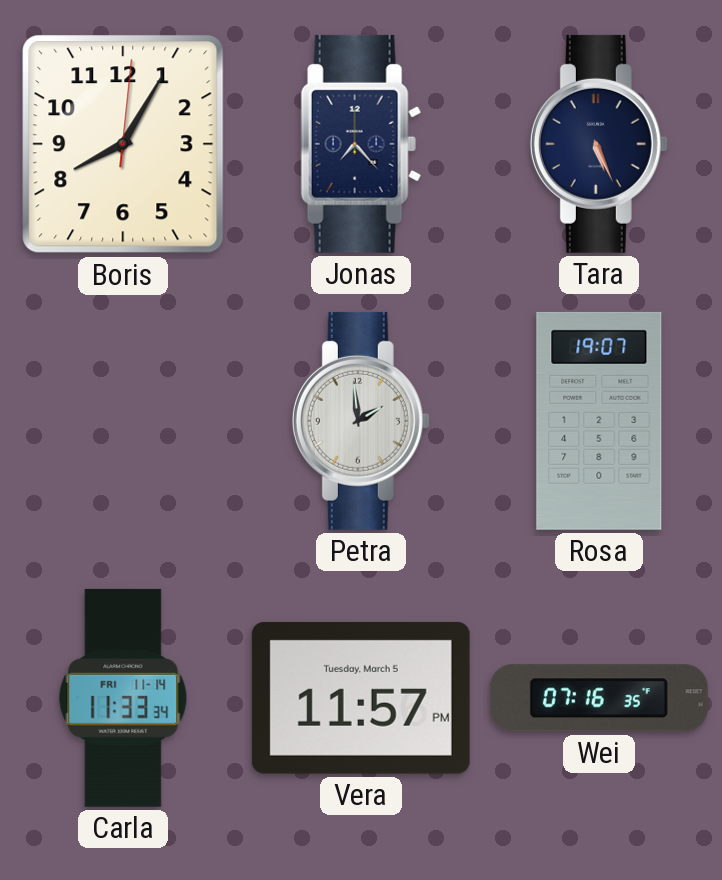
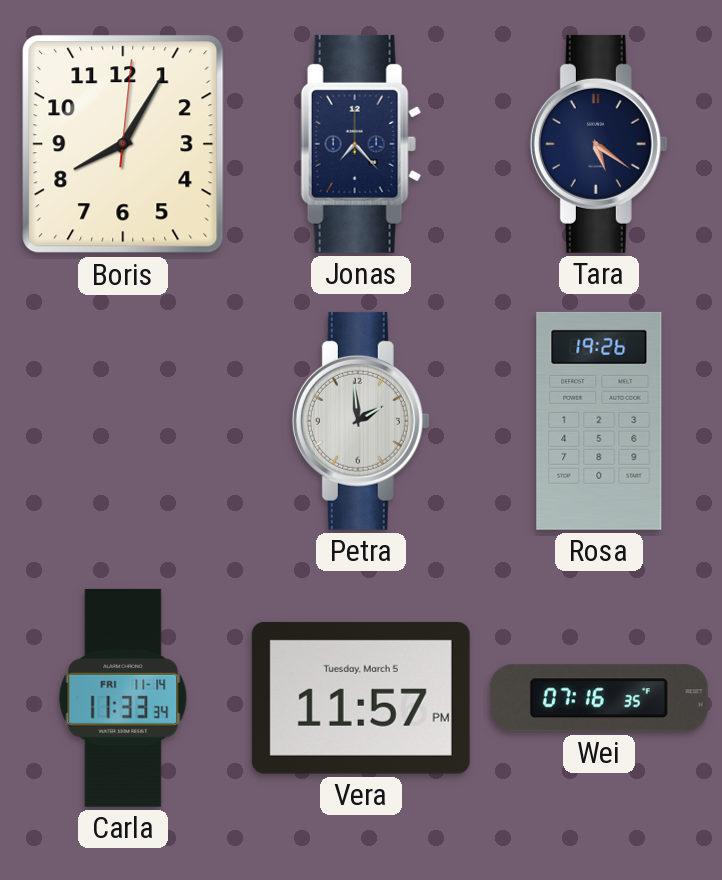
Tara: 5:26 -> 5:21
Rosa: 19:07 -> 19:26
